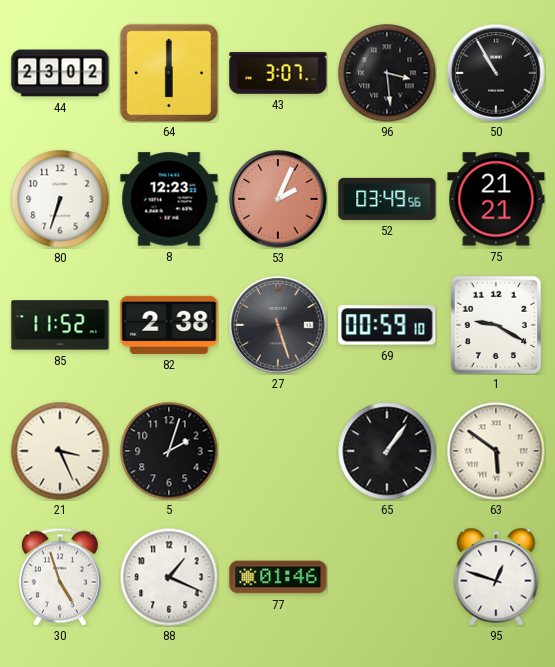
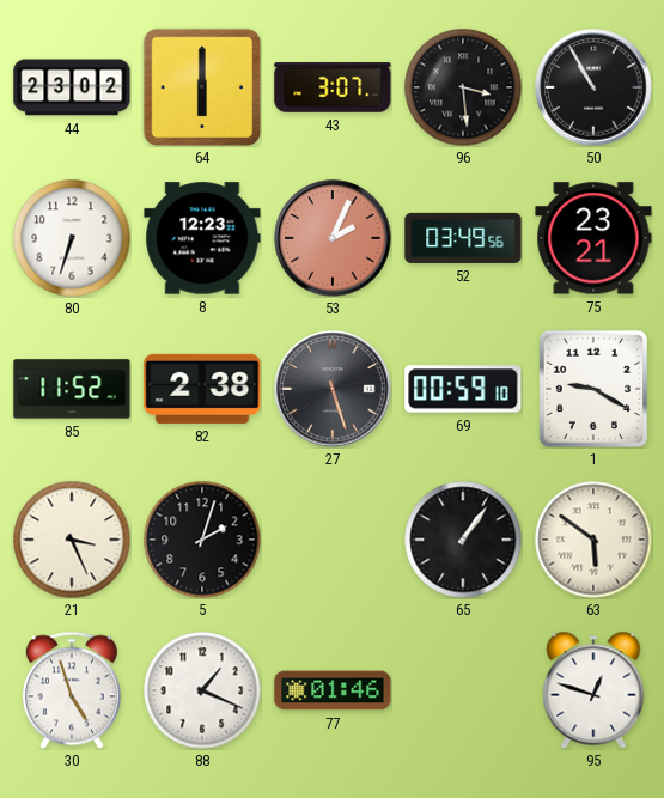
75: 21:21 -> 23:21
